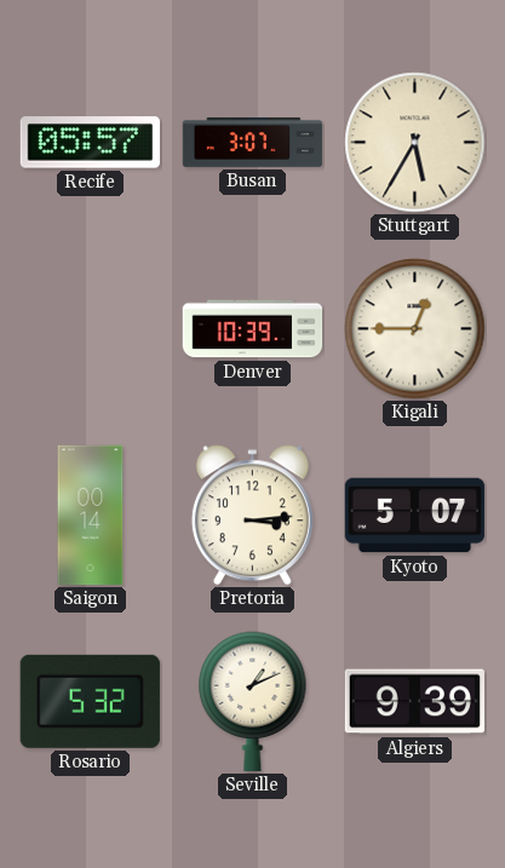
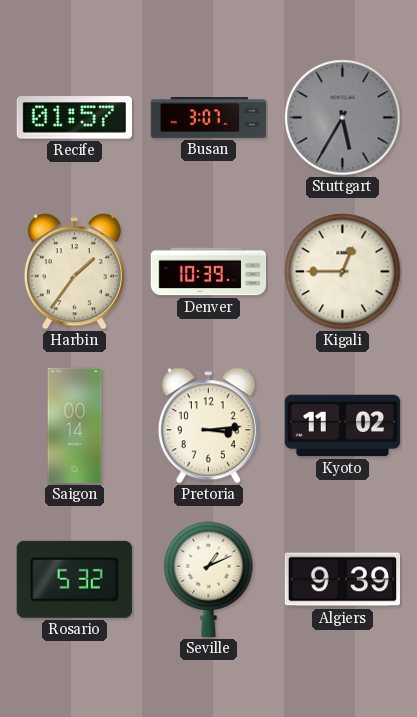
Recife: 05:57 -> 01:57
Stuttgart dial: cream -> grey
Harbin: none -> 1:36
Kyoto: 5:07 -> 11:02
